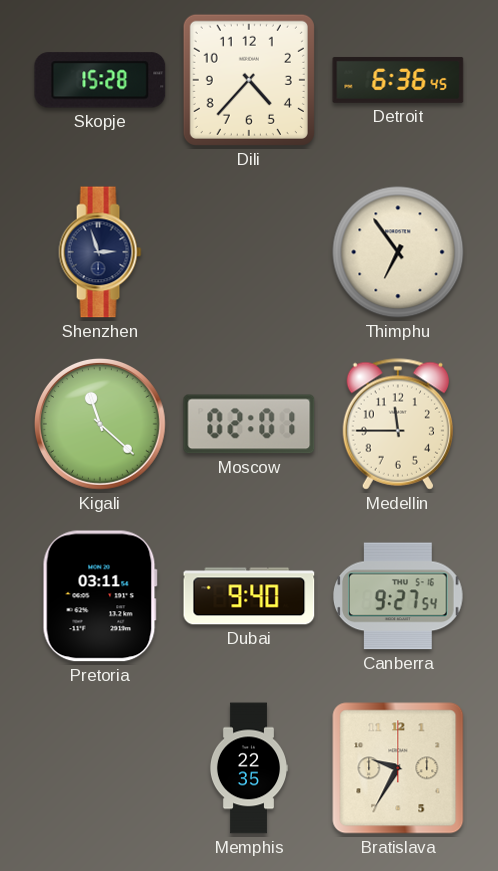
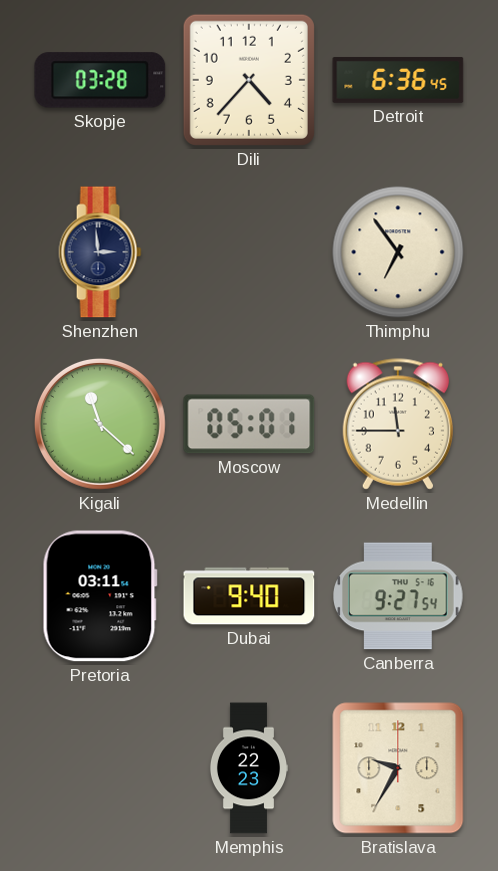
Skopje: 15:28 -> 03:28
Shenzhen: 2:57 -> 2:59
Moscow: 02:01 -> 05:01
Memphis: 22:35 -> 22:23
